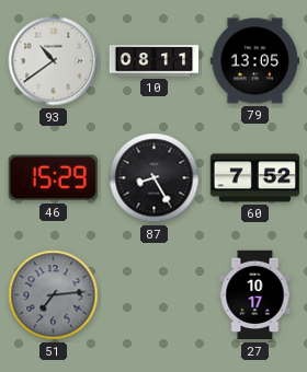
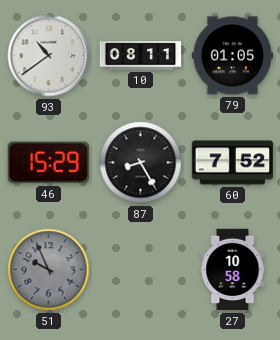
79: 13:05 -> 01:05
51: 7:14 -> 9:56
27: 10:17 -> 10:58
